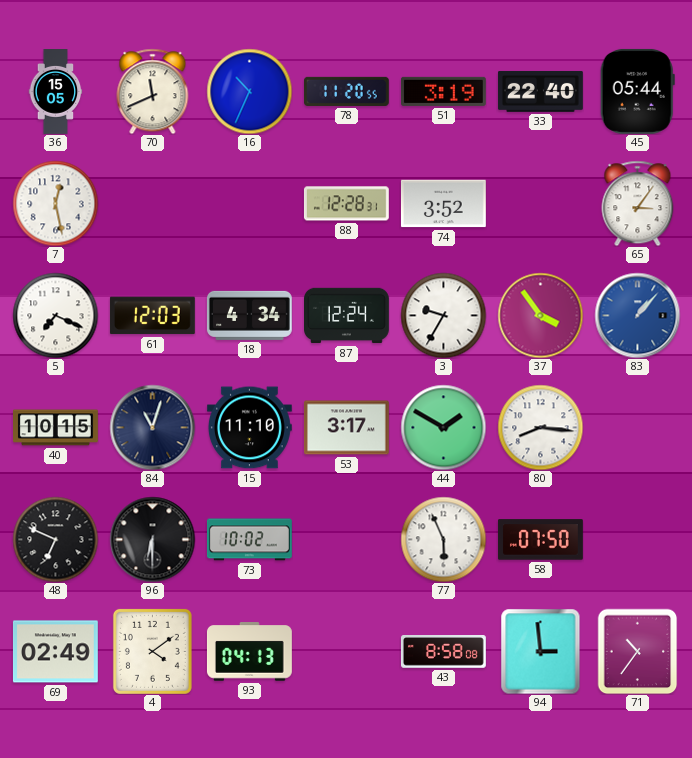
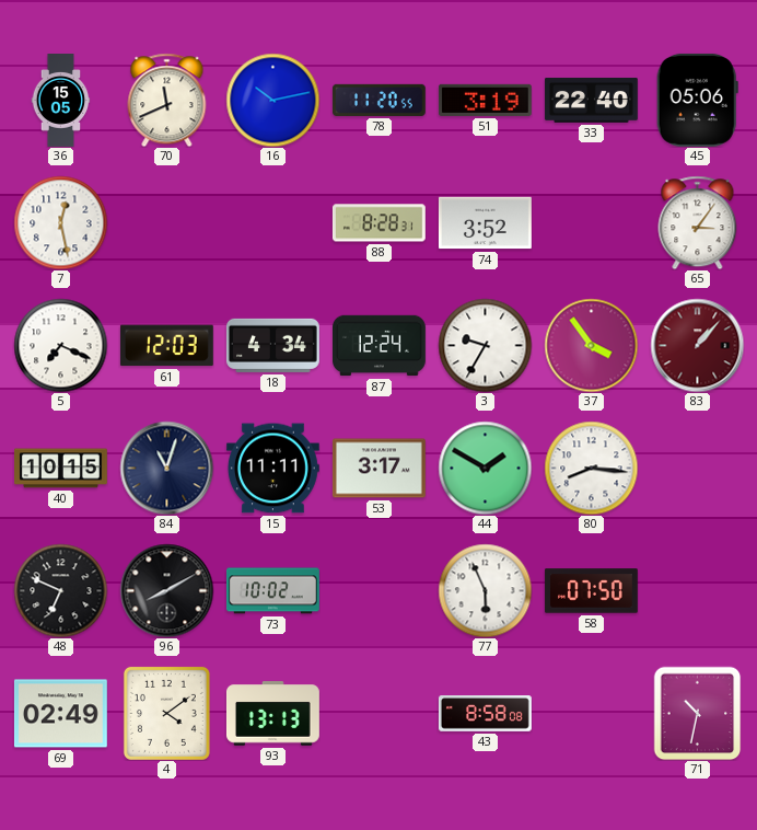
16: 10:34 -> 10:13
45: 05:44 -> 05:06
88: 12:28 -> 8:28
83 dial: blue -> burgundy
15: 11:10 -> 11:11
96: 6:30 -> 8:10
93: 04:13 -> 13:13
94: 2:59 -> none
71: 10:36 -> 10:32
